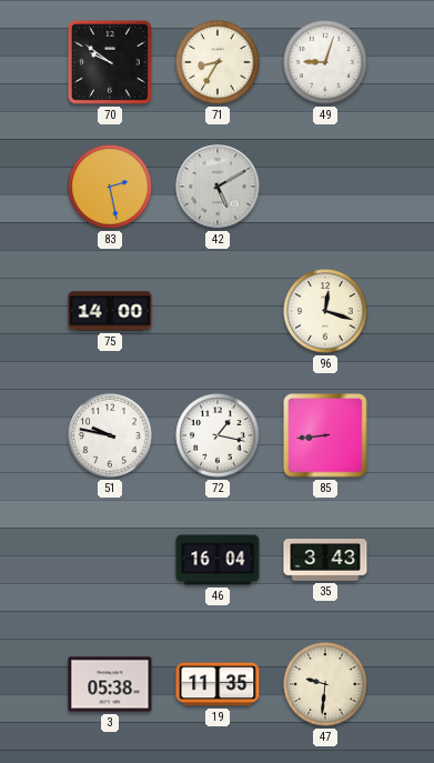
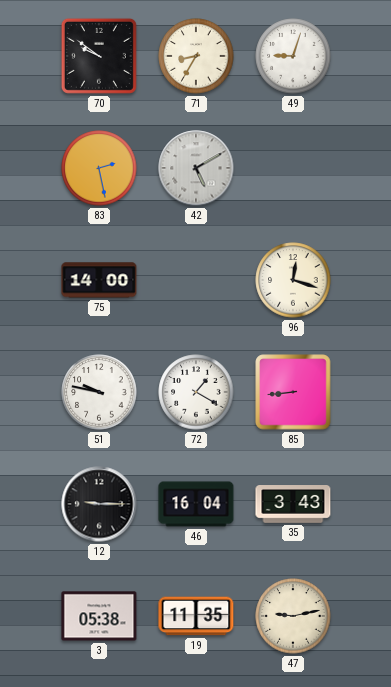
72: 1:17 -> 1:20
12: none -> 9:15
47: 9:31 -> 9:13
